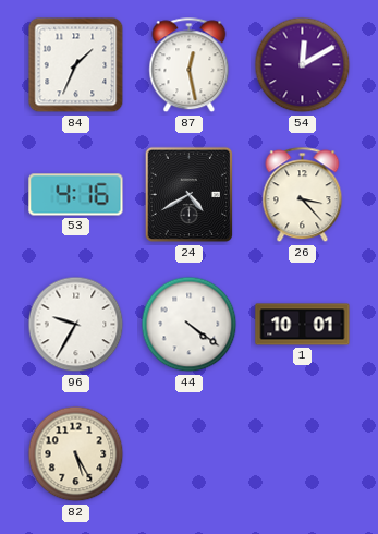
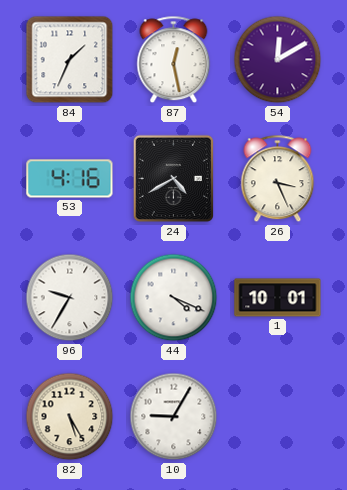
26: 3:23 -> 3:26
44: 4:21 -> 4:19
10: none -> 9:05
